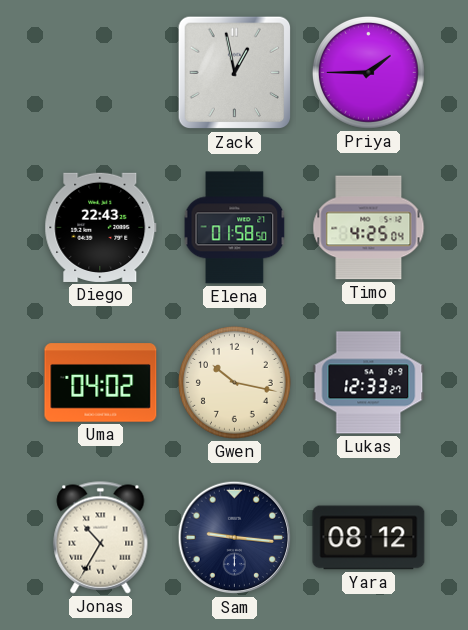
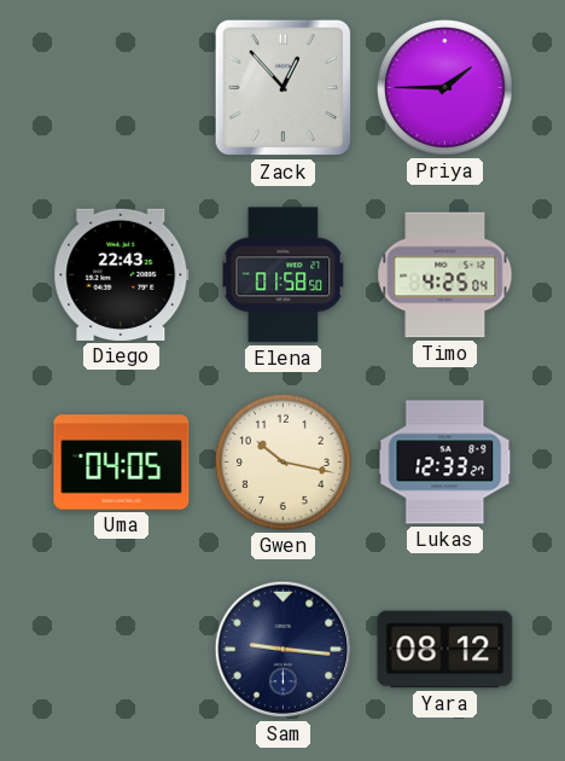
Zack: 12:58 -> 12:53
Uma: 04:02 -> 04:05
Jonas: 10:35 -> none
